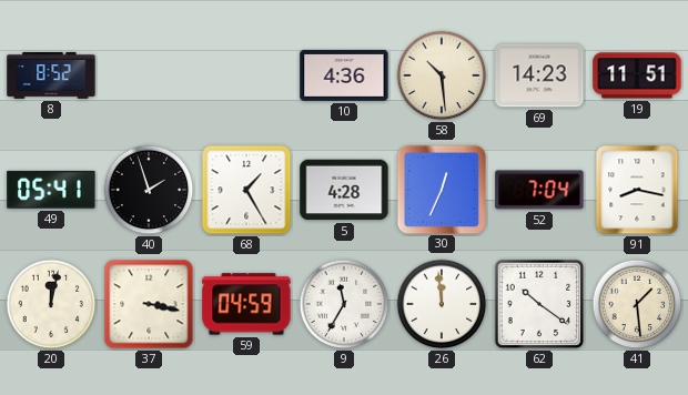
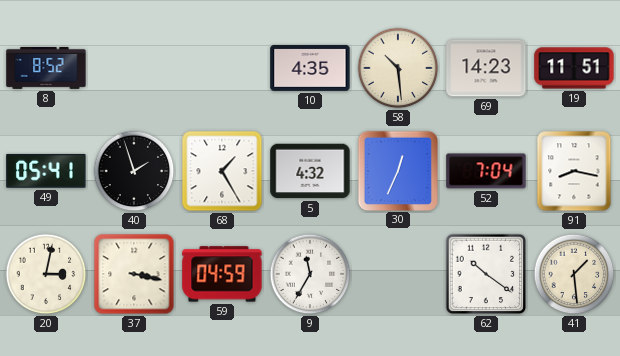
10: 4:36 -> 4:35
5: 4:28 -> 4:32
20: 12:02 -> 3:02
26: 11:59 -> none
